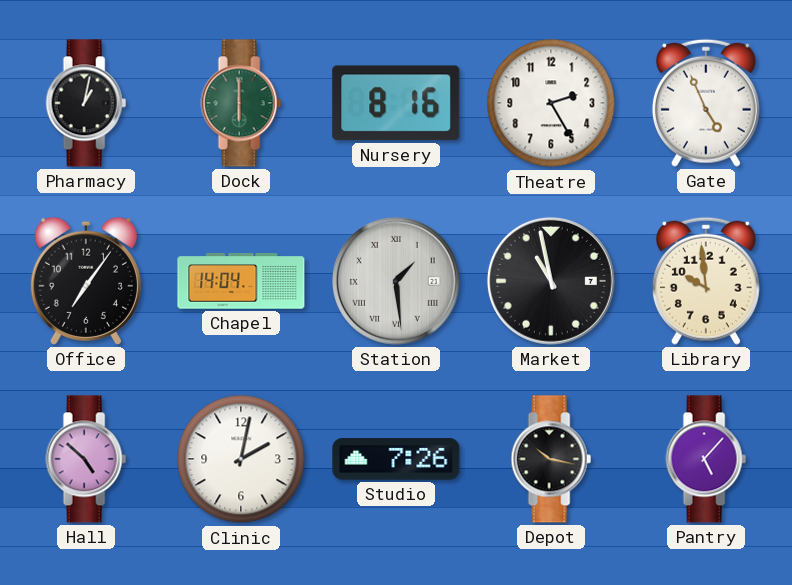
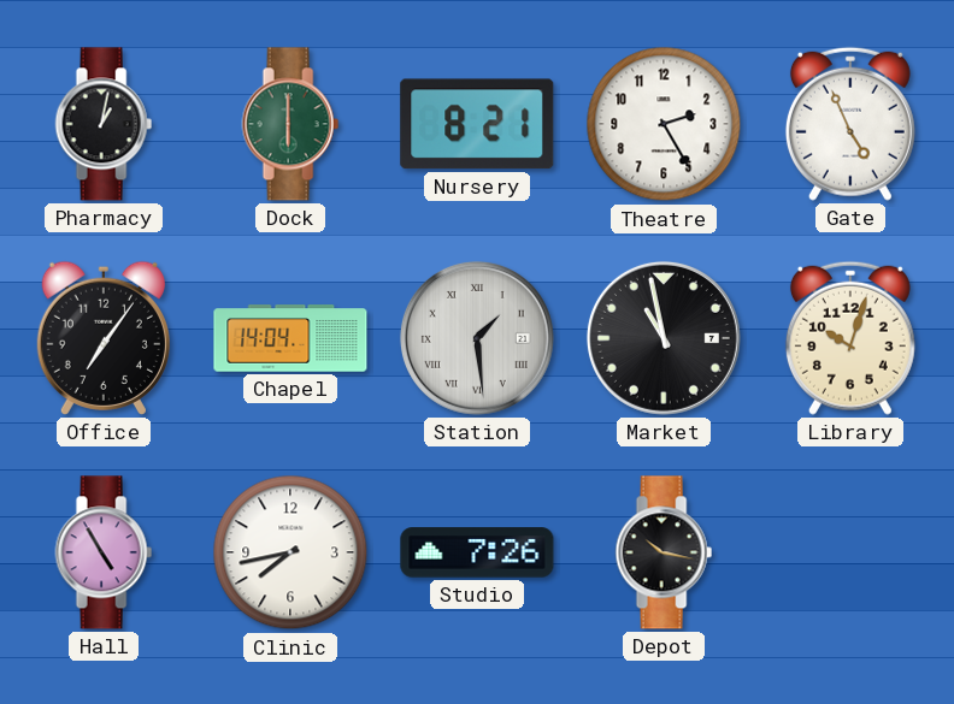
Nursery: 8:16 -> 8:21
Library: 9:59 -> 10:03
Hall: 4:52 -> 4:55
Clinic: 2:02 -> 7:43
Pantry: 5:07 -> none
